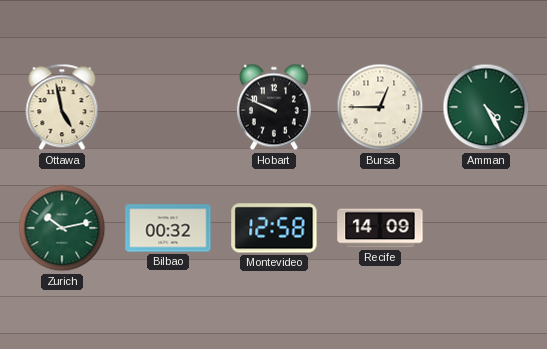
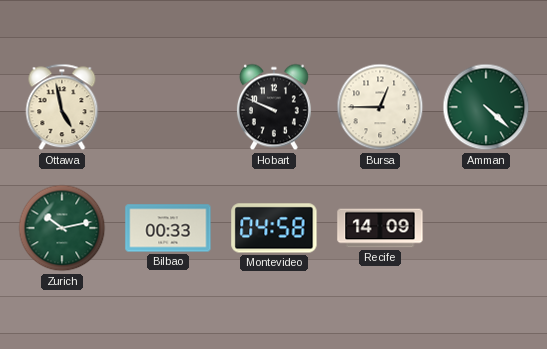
Amman: 4:25 -> 4:22
Bilbao: 00:32 -> 00:33
Montevideo: 12:58 -> 04:58
